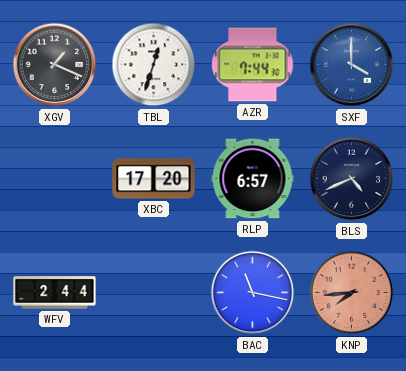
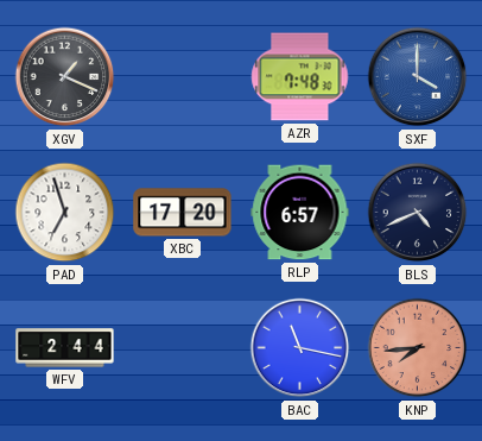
TBL: 12:33 -> none
AZR: 7:44 -> 7:48
PAD: none -> 6:57
